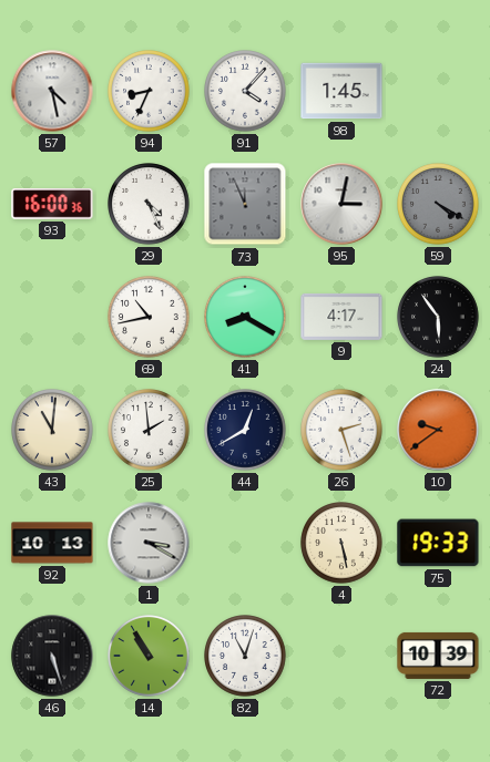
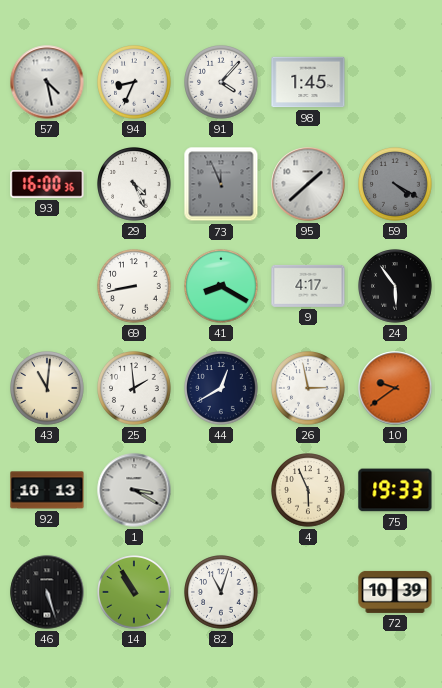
95: 3:02 -> 1:38
69: 10:43 -> 8:43
26: 2:27 -> 2:58
4: 5:28 -> 5:56
